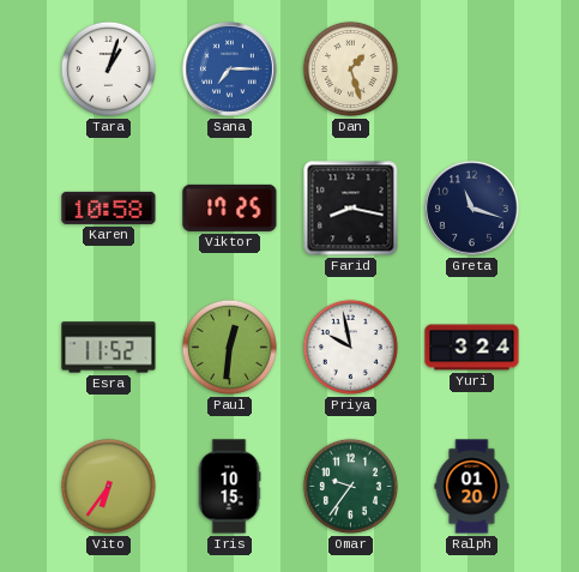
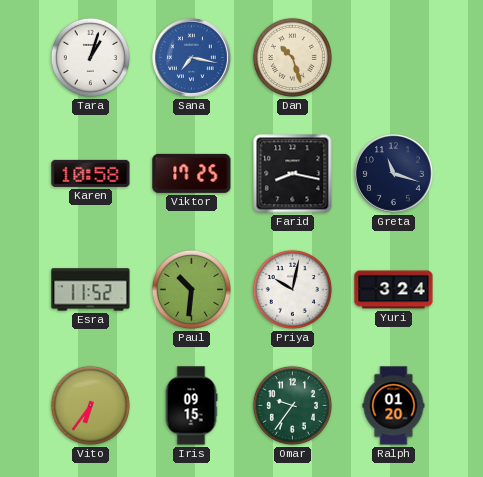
Sana: 7:15 -> 7:17
Dan: 1:27 -> 10:27
Paul: 12:31 -> 10:31
Priya: 9:58 -> 10:02
Iris: 10:15 -> 09:15
